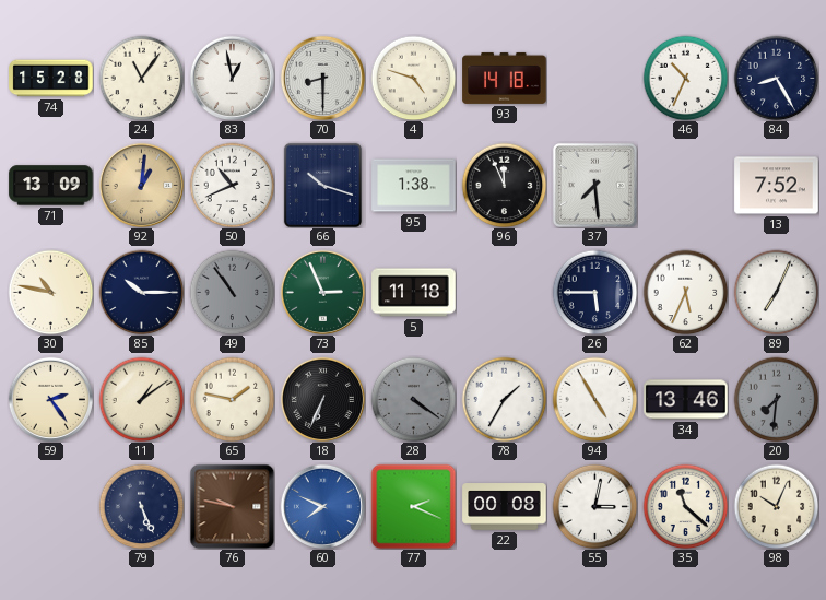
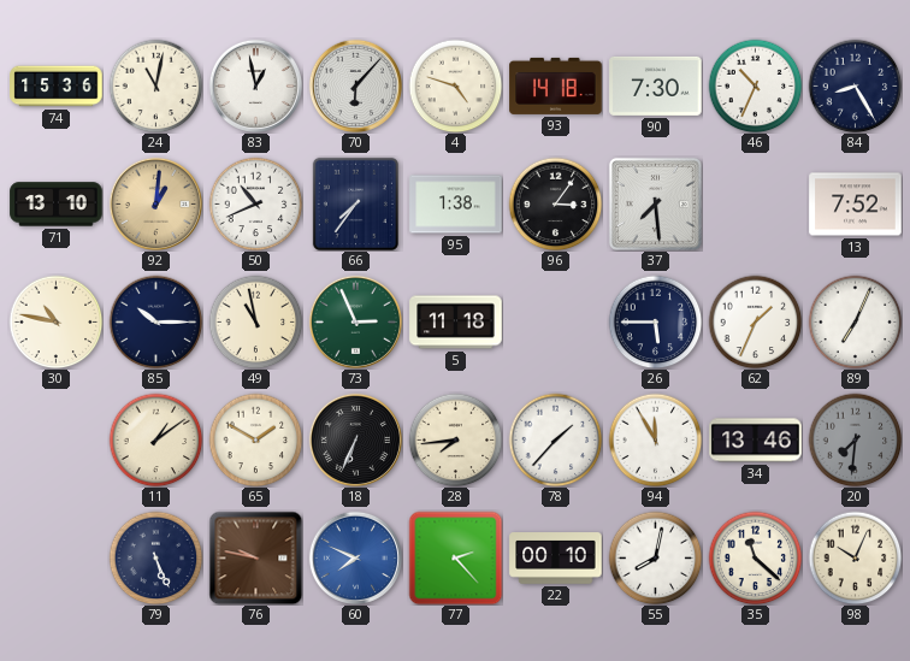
74: 15:28 -> 15:36
24: 11:06 -> 11:02
70: 8:30 -> 6:07
90: none -> 7:30
71: 13:09 -> 13:10
66: 10:18 -> 7:36
96: 11:56 -> 3:06
49: 10:54 -> 10:58
49 dial: grey -> cream
62: 5:34 -> 1:34
59: 2:24 -> none
65: 1:47 -> 1:50
28: 4:21 -> 7:44
28 dial: grey -> cream
78: 1:35 -> 1:37
94: 4:55 -> 11:55
77: 2:19 -> 2:23
22: 00:08 -> 00:10
55: 3:02 -> 8:02
